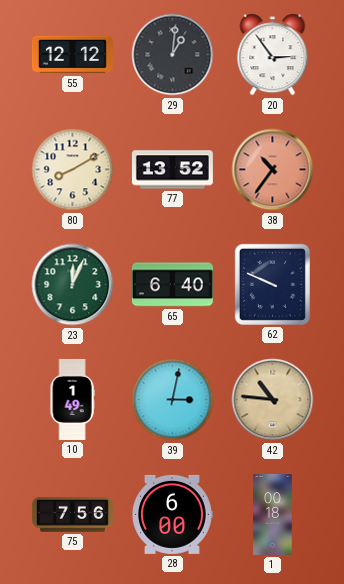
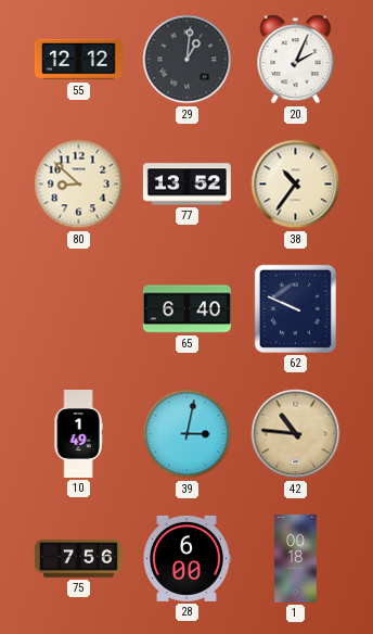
20: 2:54 -> 2:04
80: 8:10 -> 8:52
38 dial: salmon -> cream
23: 12:04 -> none
